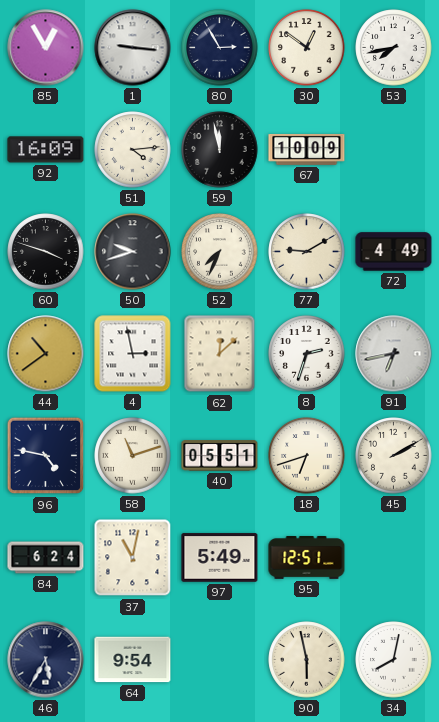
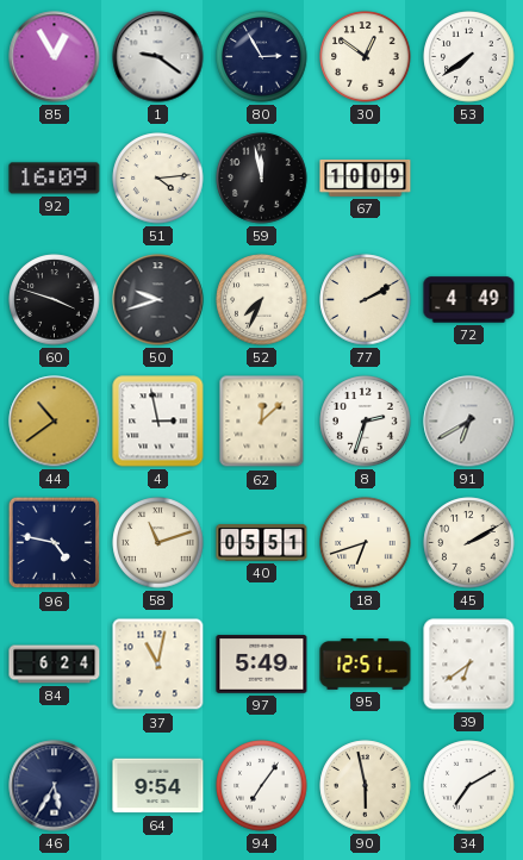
1: 9:16 -> 9:21
53: 7:43 -> 7:39
77: 9:10 -> 2:10
91: 6:43 -> 6:40
39: none -> 6:39
94: none -> 7:06
34: 8:02 -> 7:10
